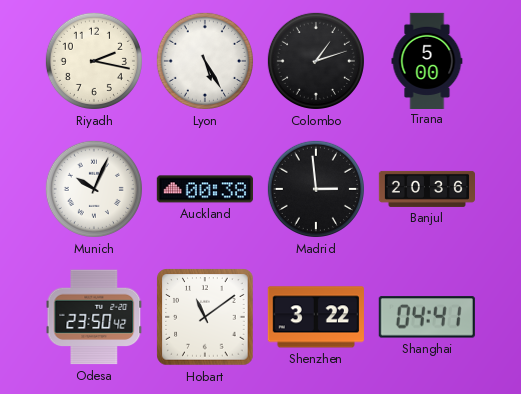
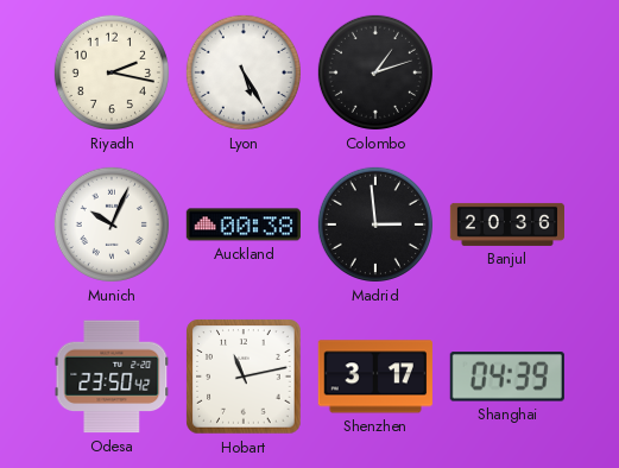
Tirana: 5:00 -> none
Hobart: 11:09 -> 11:13
Shenzhen: 3:22 -> 3:17
Shanghai: 04:41 -> 04:39
